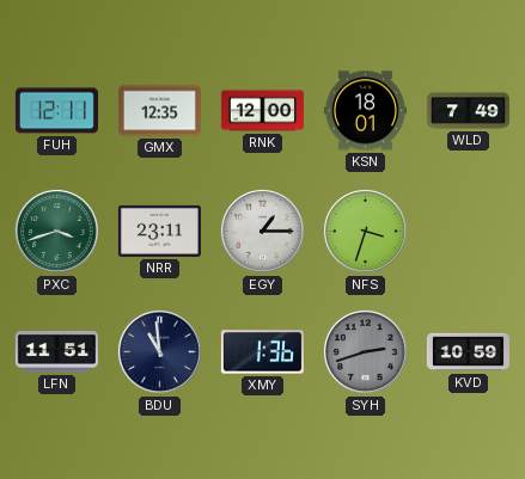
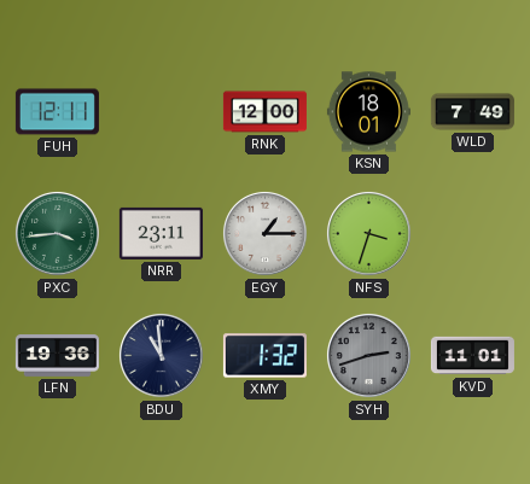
GMX: 12:35 -> none
PXC: 3:42 -> 3:44
LFN: 11:51 -> 19:36
XMY: 1:36 -> 1:32
KVD: 10:59 -> 11:01
